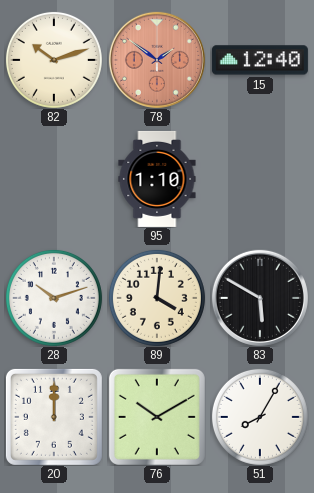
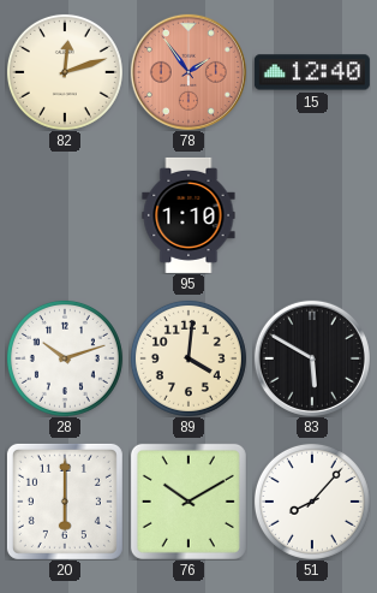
82: 10:12 -> 12:12
78: 1:51 -> 1:54
20: 12:00 -> 6:00
51: 8:05 -> 8:07
